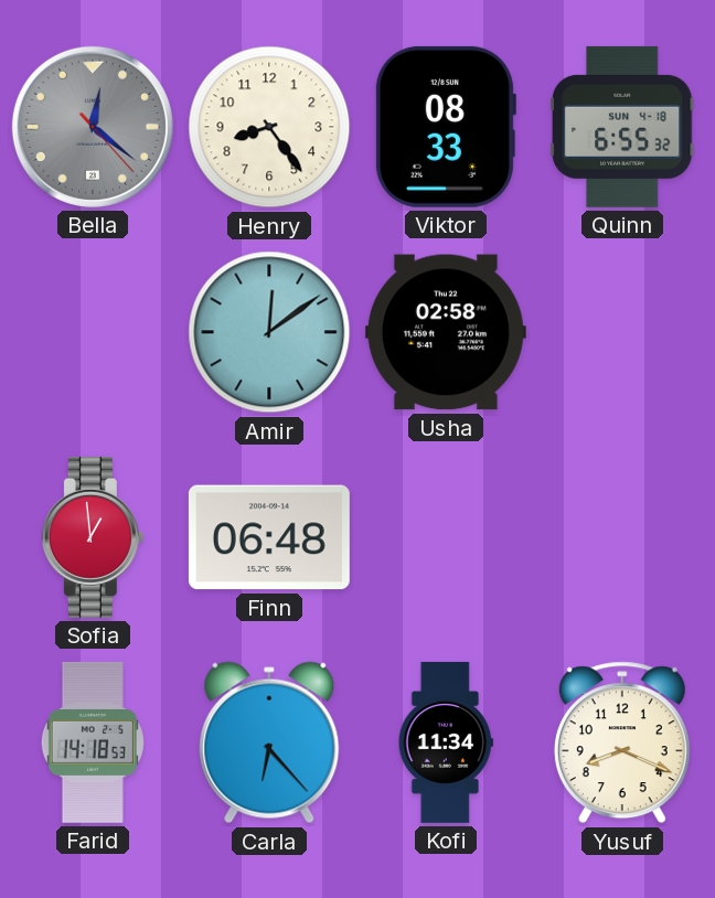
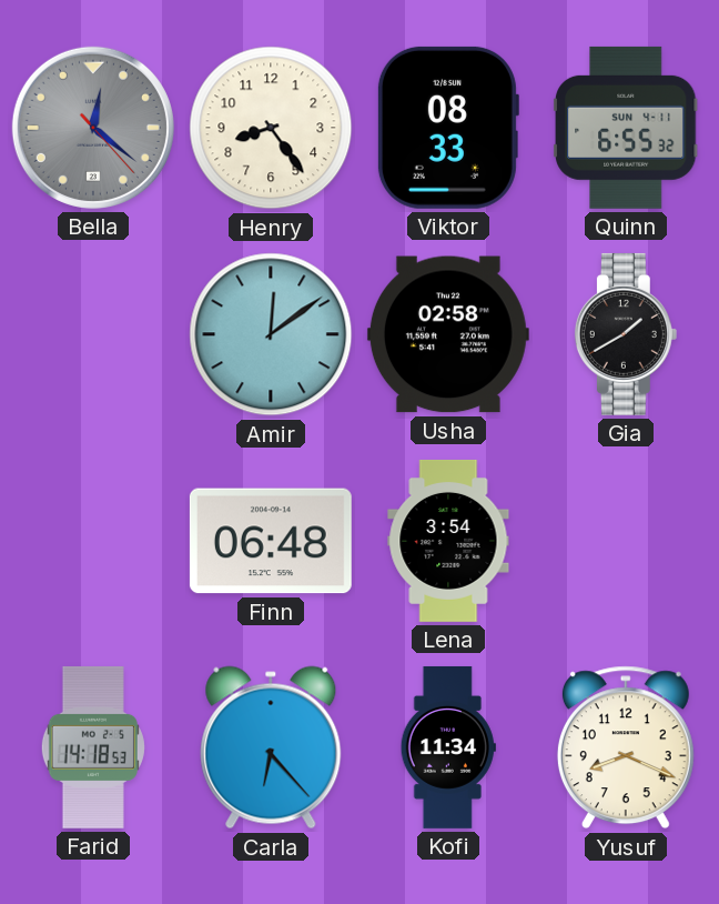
Quinn date: SUN 4-18 -> SUN 4-11
Gia: none -> 1:40
Sofia: 12:59 -> none
Lena: none -> 3:54
